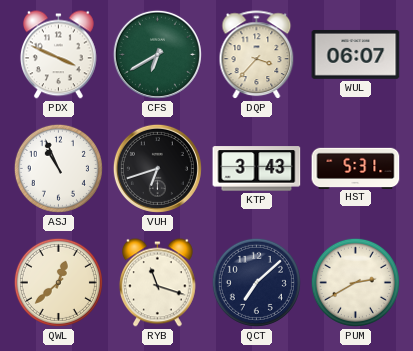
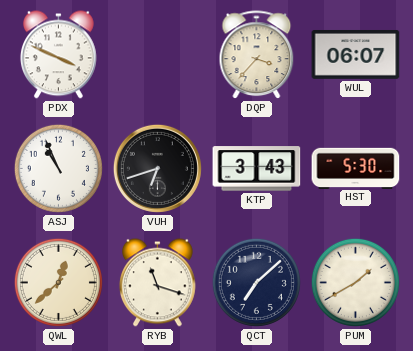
CFS: 6:40 -> none
HST: 5:31 -> 5:30
PUM: 2:40 -> 1:40
